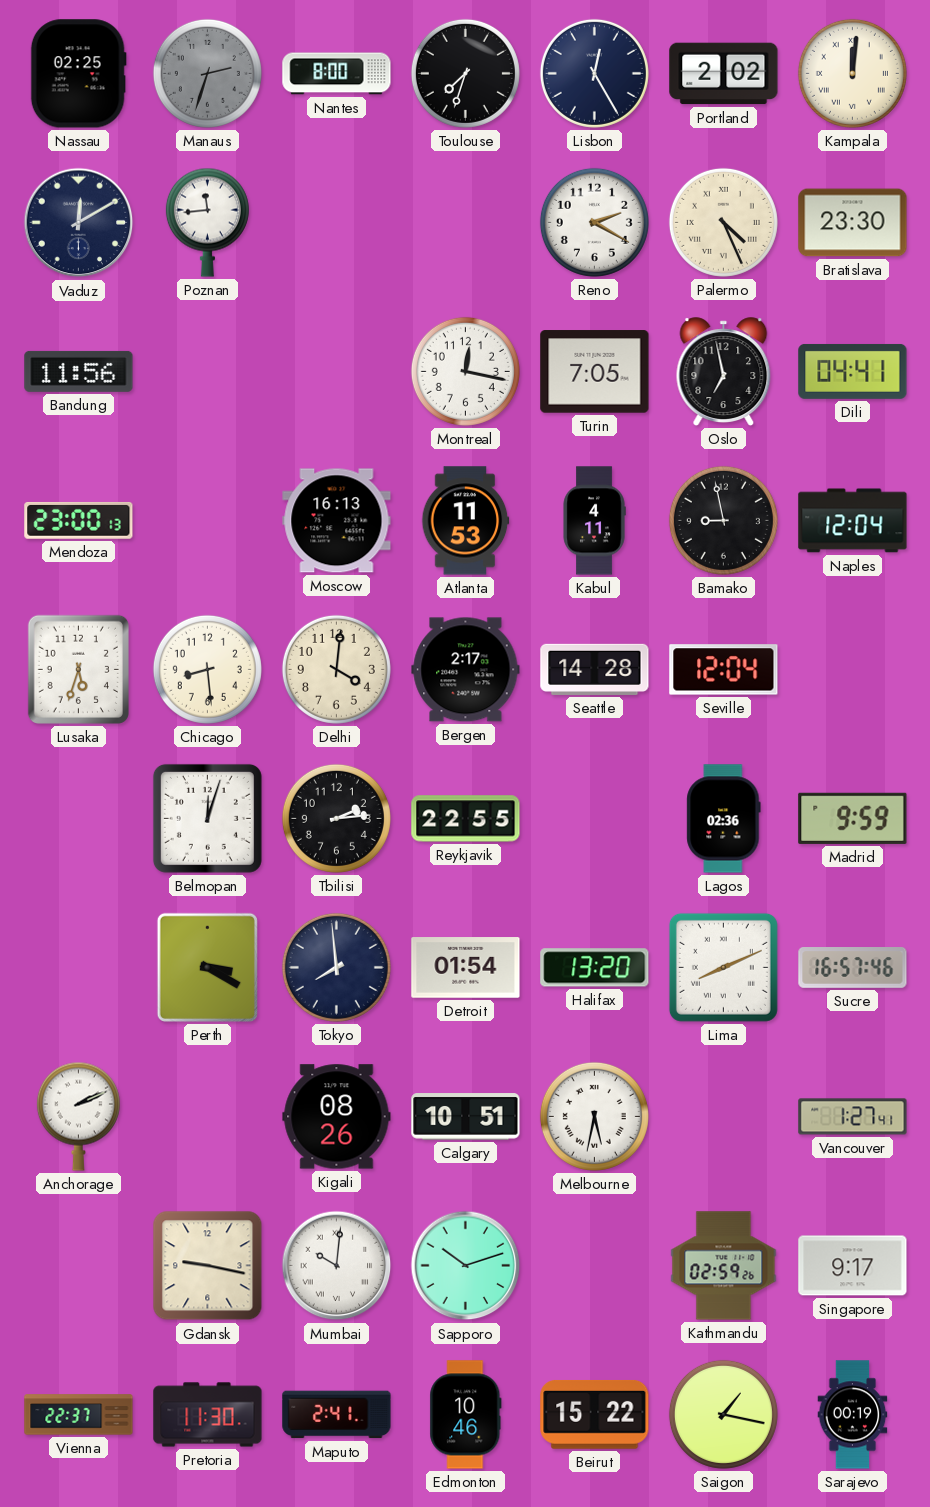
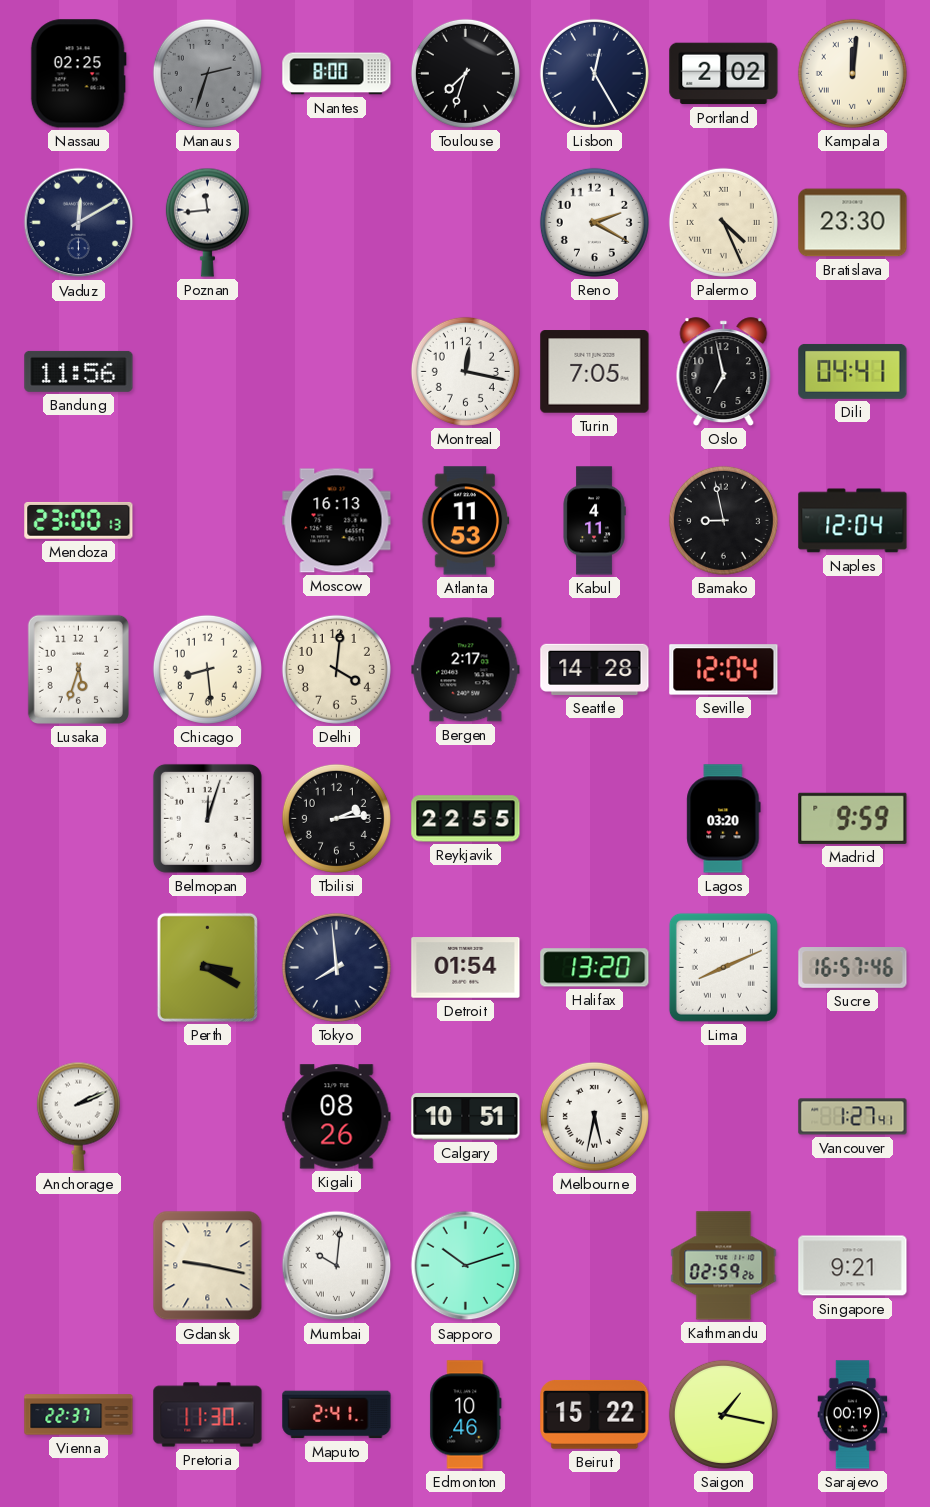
Lagos: 02:36 -> 03:20
Singapore: 9:17 -> 9:21
